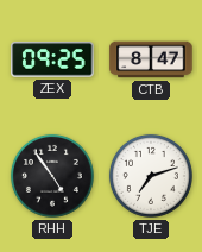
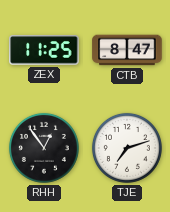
ZEX: 09:25 -> 11:25
RHH: 4:54 -> 12:54
